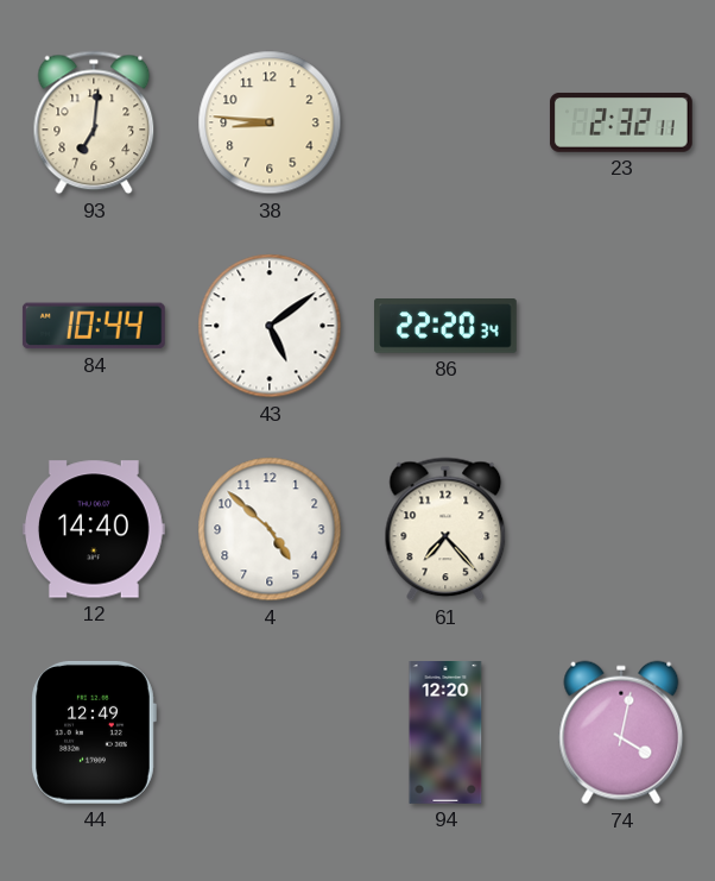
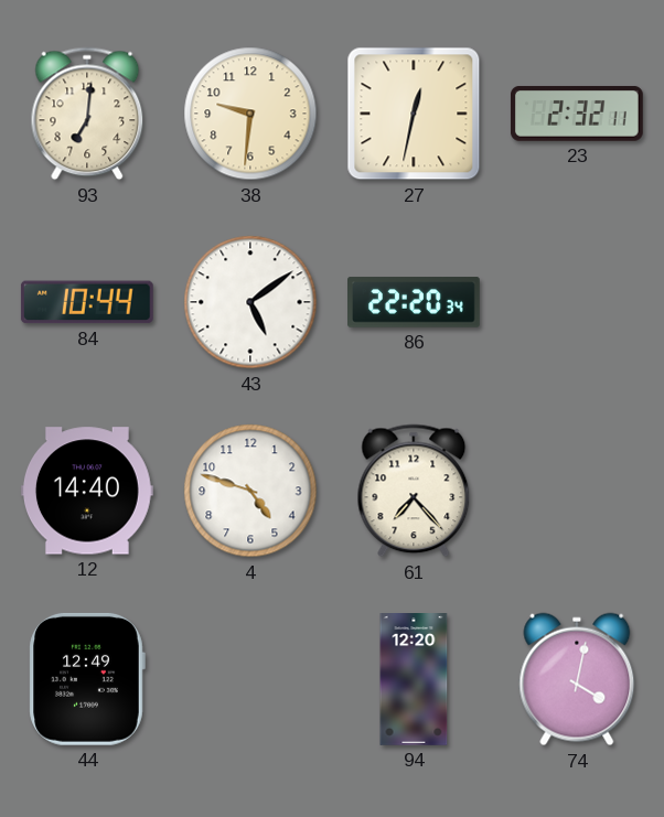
38: 8:46 -> 9:31
27: none -> 12:32
4: 4:52 -> 4:48
